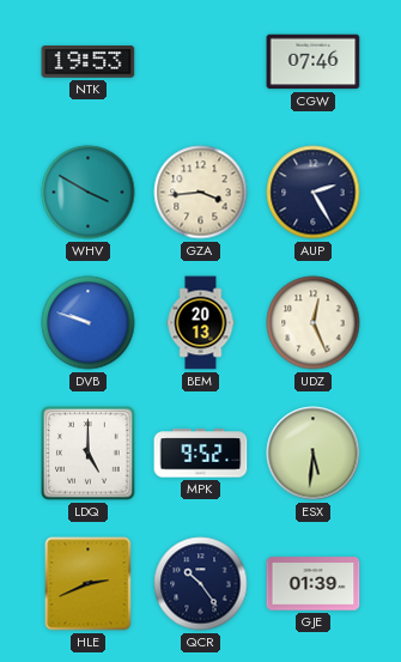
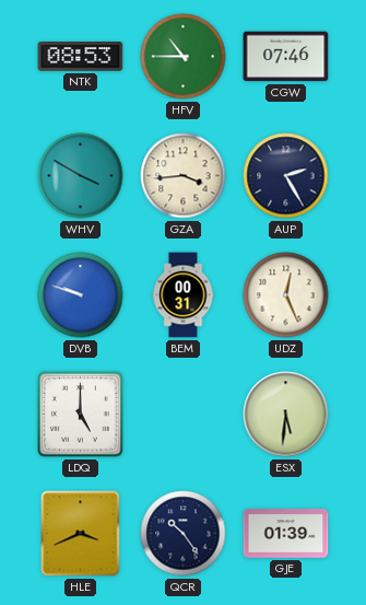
NTK: 19:53 -> 08:53
HFV: none -> 10:45
BEM: 20:13 -> 00:31
MPK: 9:52 -> none
HLE: 2:41 -> 3:41
